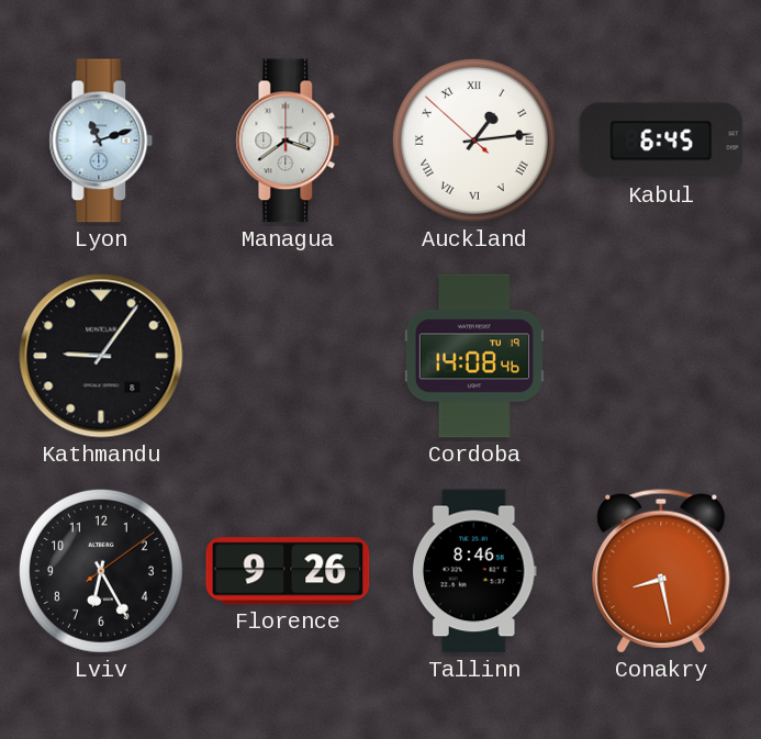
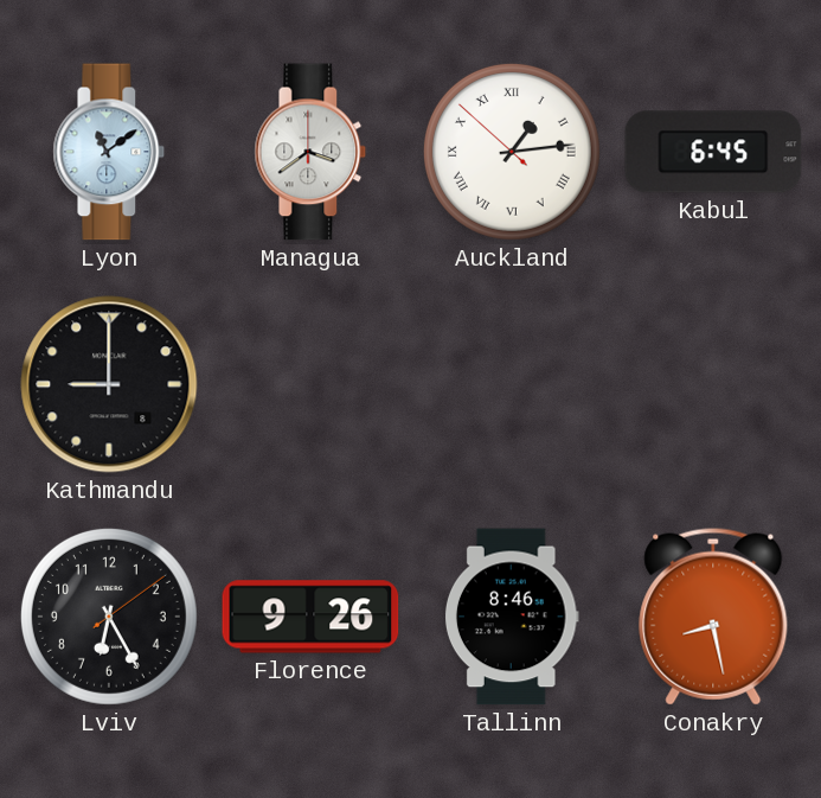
Lyon: 11:12 -> 11:09
Kathmandu: 9:06 -> 9:00
Cordoba: 14:08 -> none
